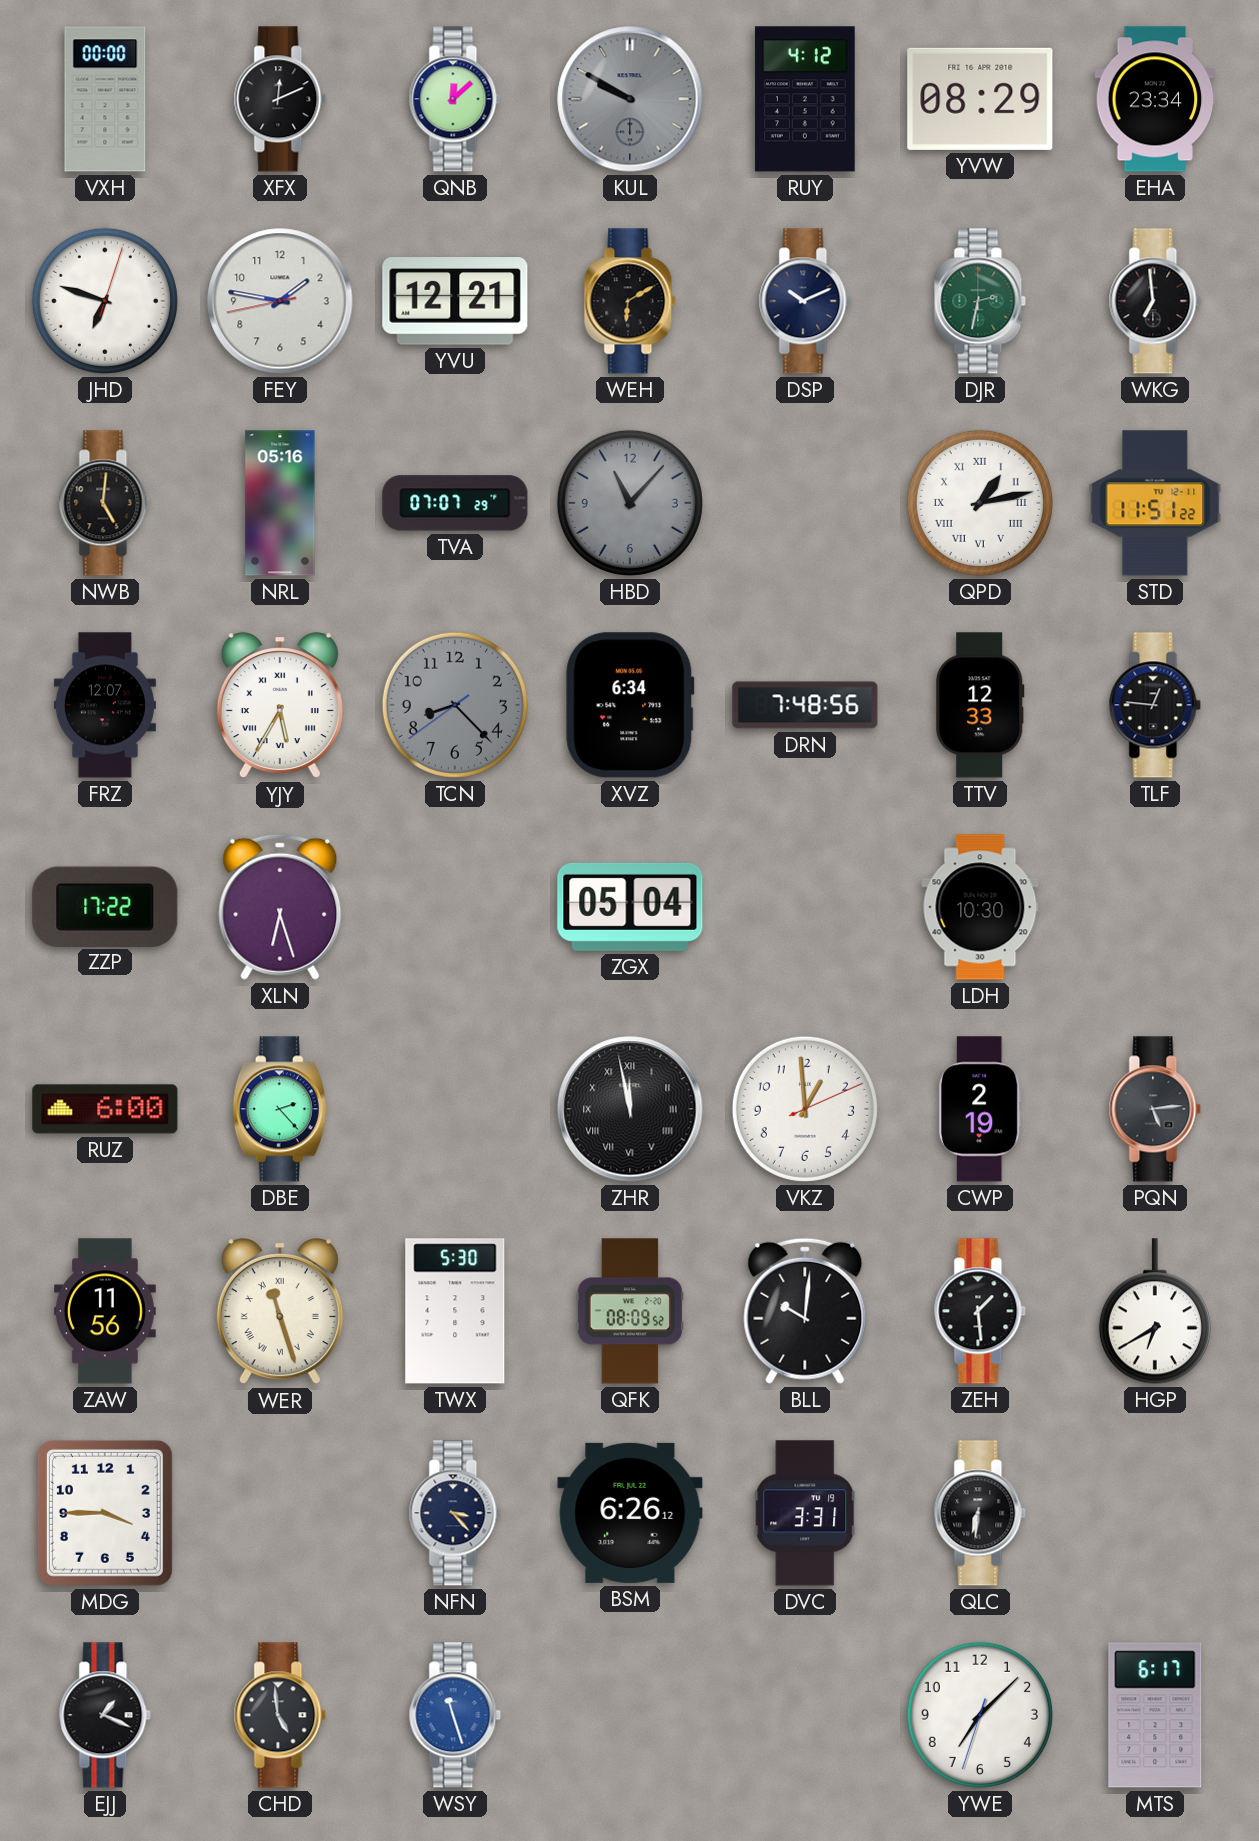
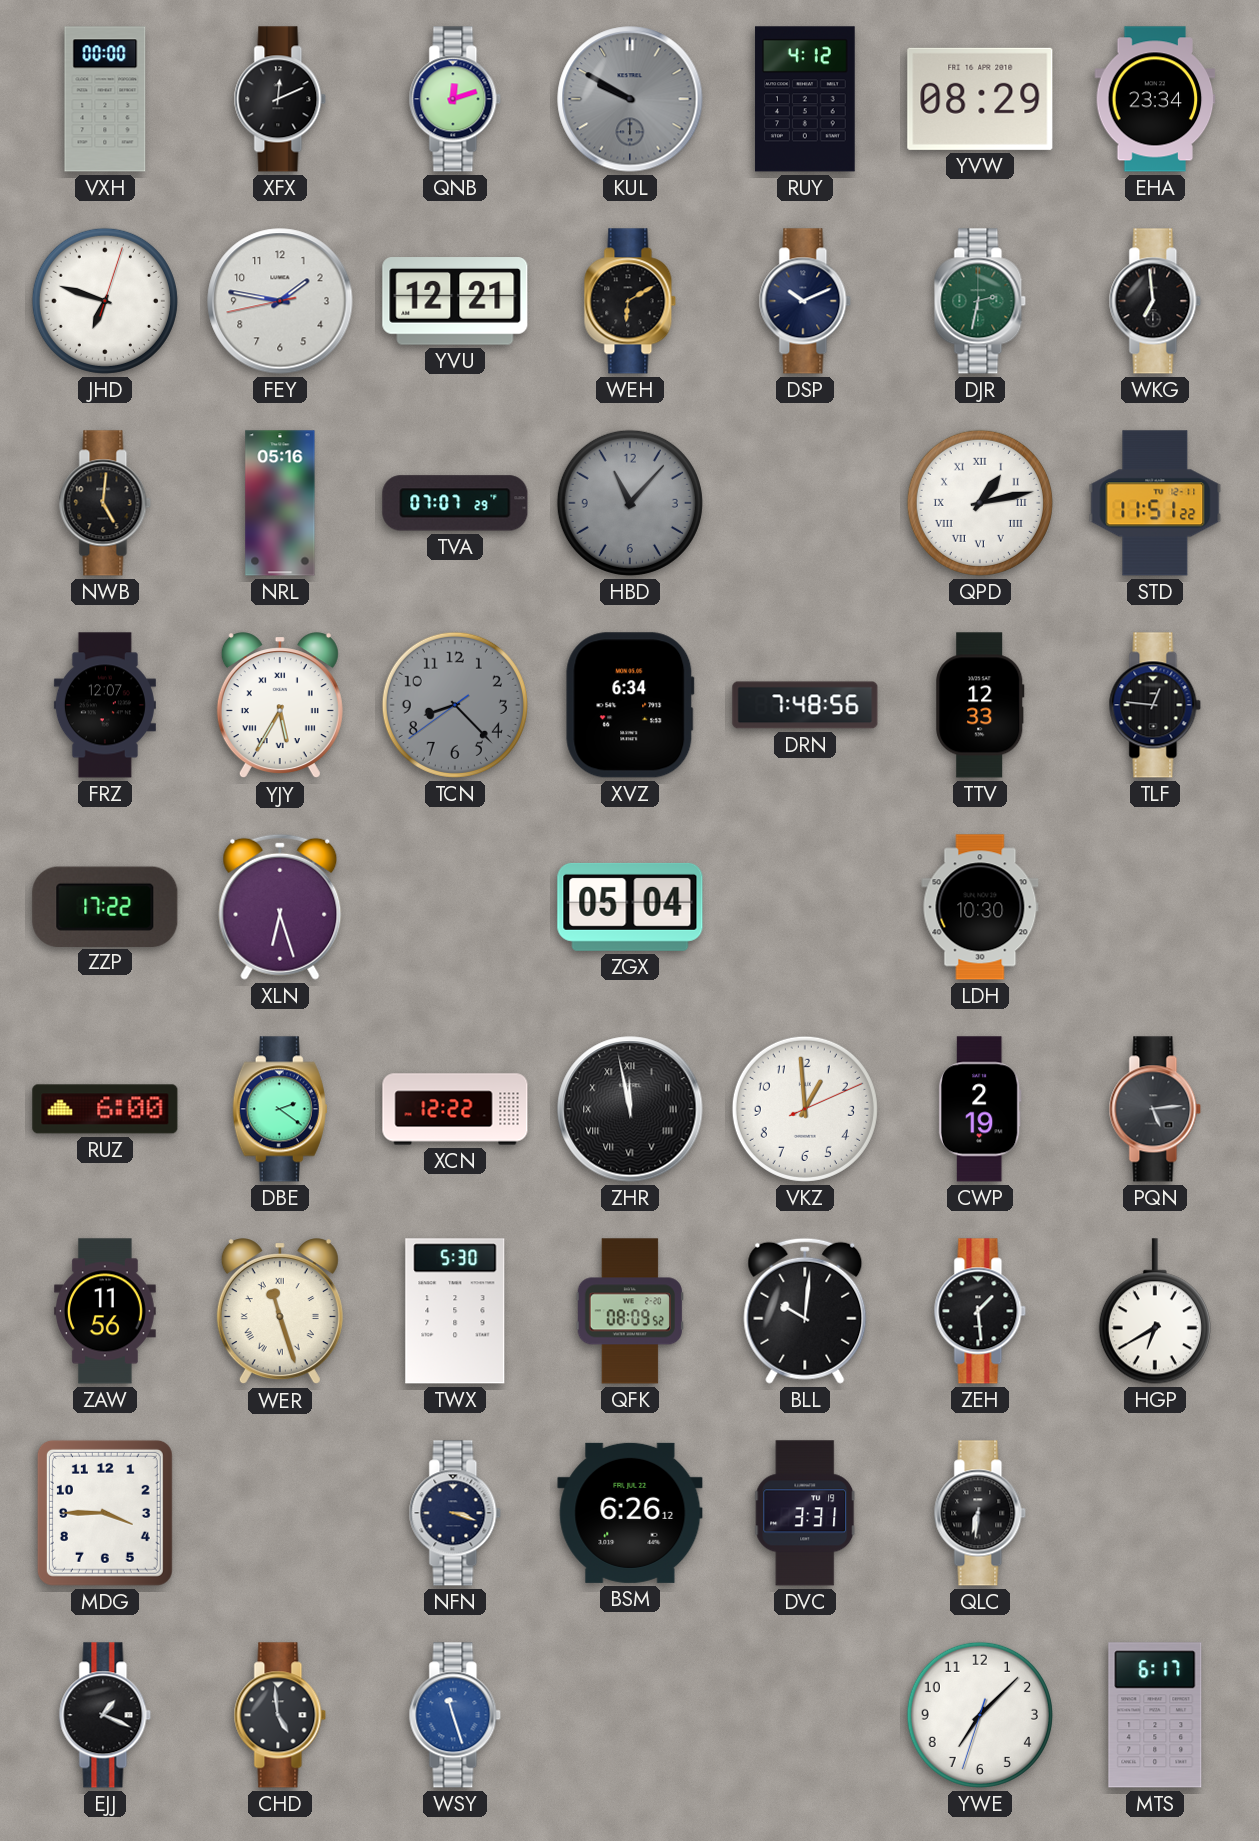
QNB: 12:08 -> 12:12
DBE: 2:23 -> 2:21
XCN: none -> 12:22
NFN: 3:23 -> 3:18
